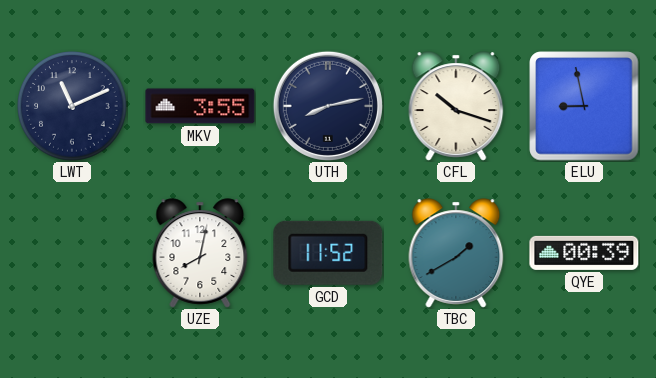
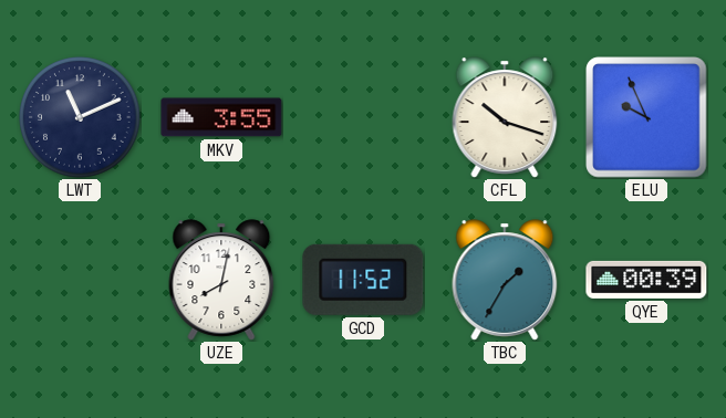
UTH: 8:13 -> none
ELU: 8:58 -> 9:56
TBC: 1:40 -> 1:35
